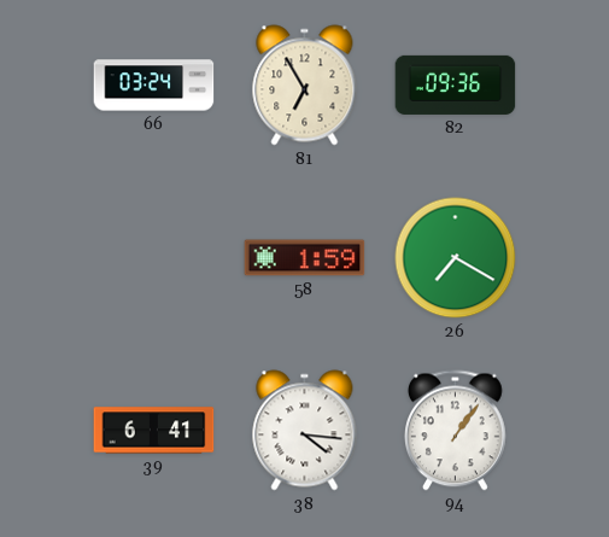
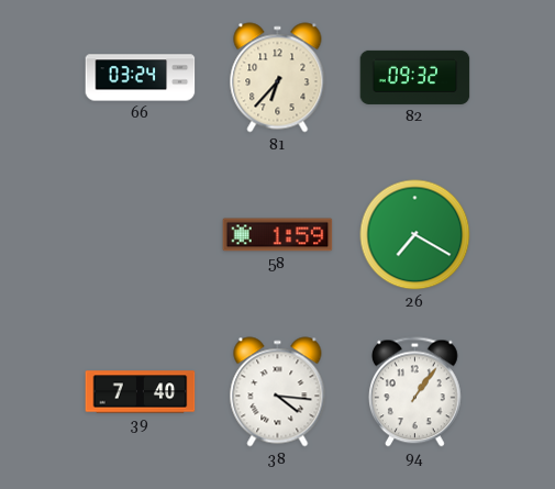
81: 6:55 -> 6:37
82: 09:36 -> 09:32
39: 6:41 -> 7:40
